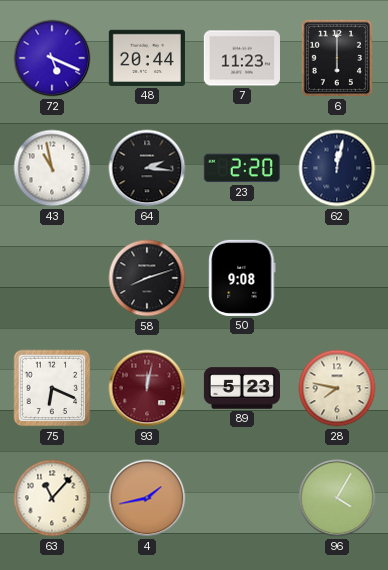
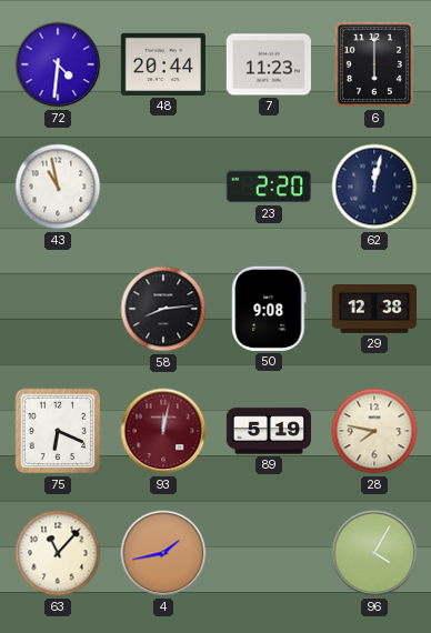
72: 5:19 -> 4:31
64: 2:16 -> none
58: 8:12 -> 8:14
29: none -> 12:38
89: 5:23 -> 5:19
